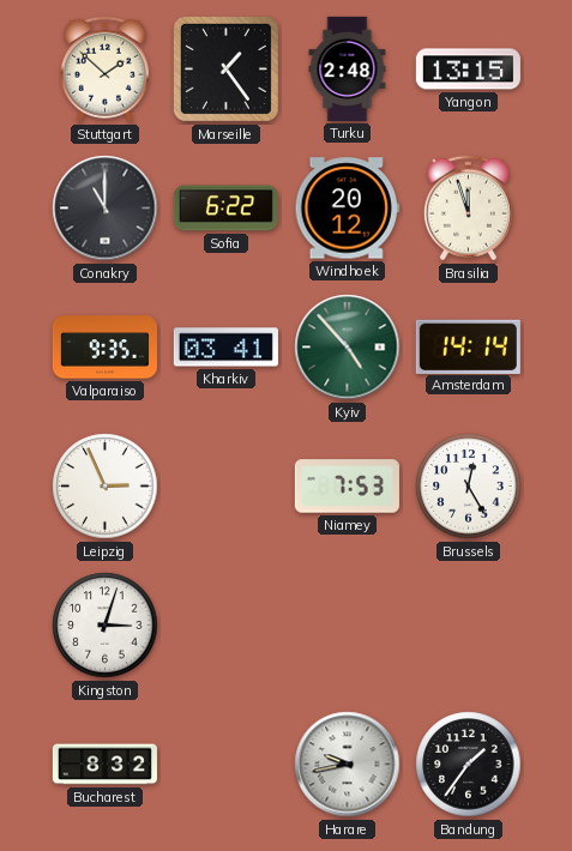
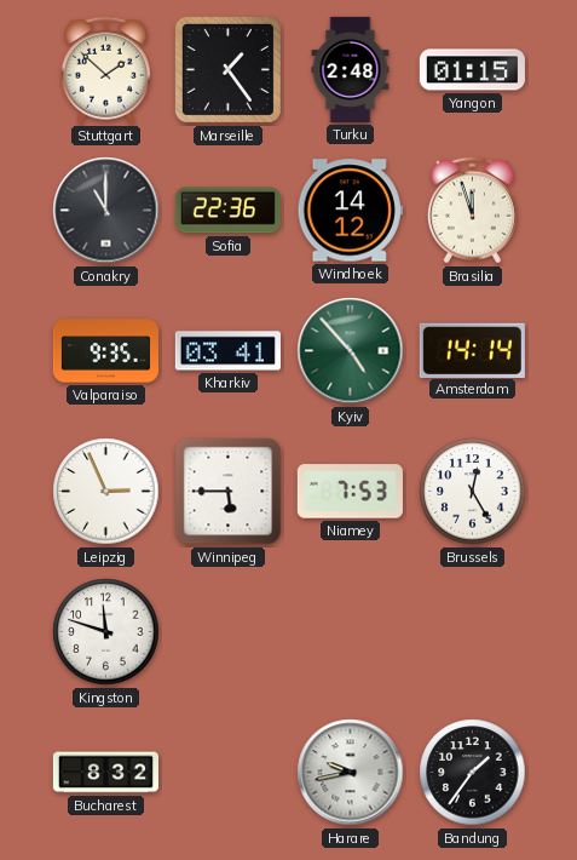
Yangon: 13:15 -> 01:15
Sofia: 6:22 -> 22:36
Windhoek: 20:12 -> 14:12
Winnipeg: none -> 5:45
Kingston: 3:03 -> 11:48
